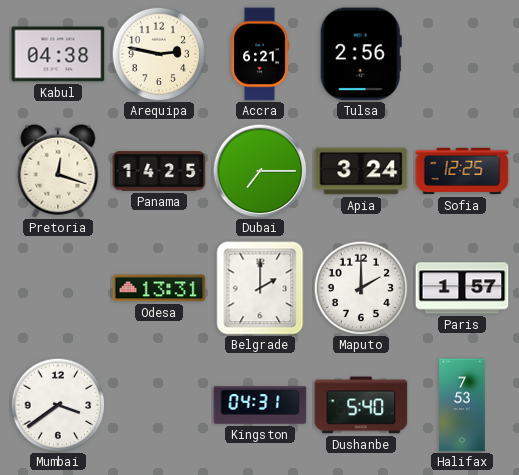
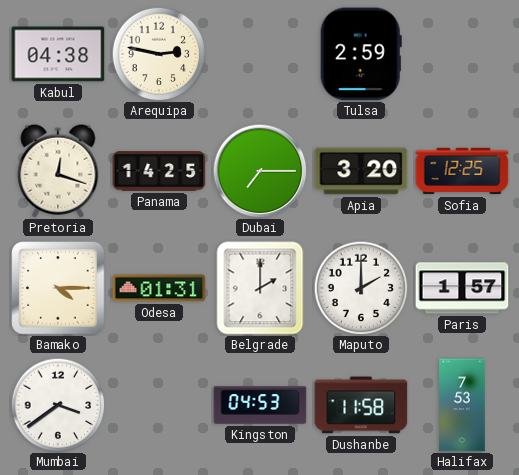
Accra: 6:21 -> none
Tulsa: 2:56 -> 2:59
Apia: 3:24 -> 3:20
Bamako: none -> 4:15
Odesa: 13:31 -> 01:31
Kingston: 04:31 -> 04:53
Dushanbe: 5:40 -> 11:58
